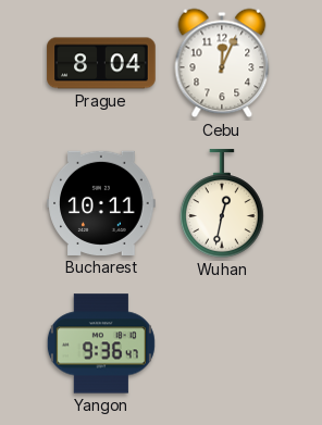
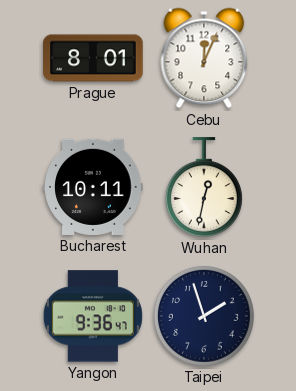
Prague: 8:04 -> 8:01
Taipei: none -> 1:57
